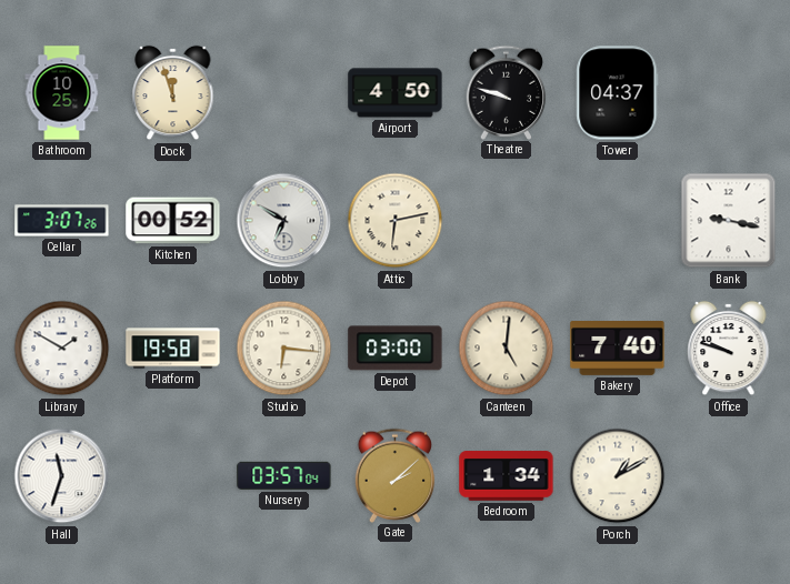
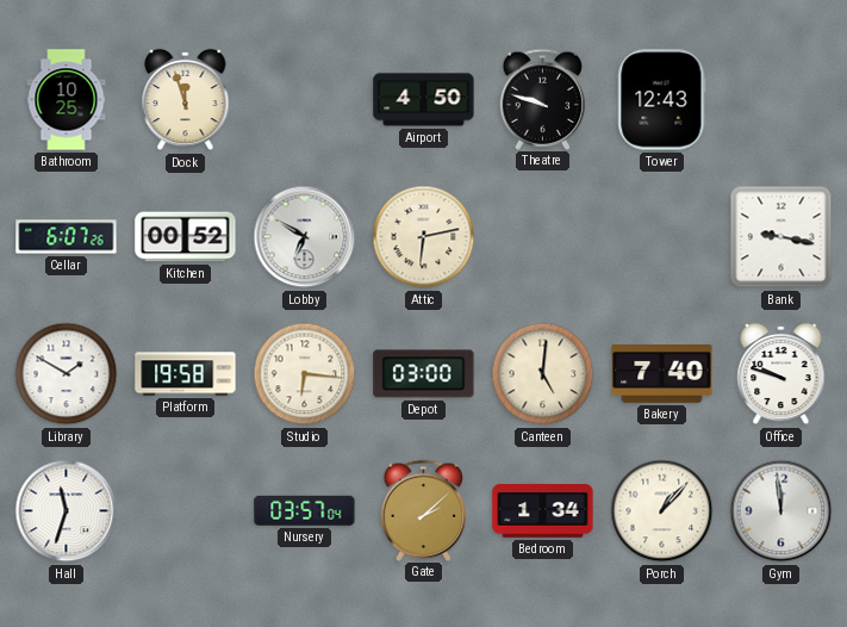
Tower: 04:37 -> 12:43
Cellar: 3:07 -> 6:07
Porch: 1:10 -> 1:07
Gym: none -> 11:59
